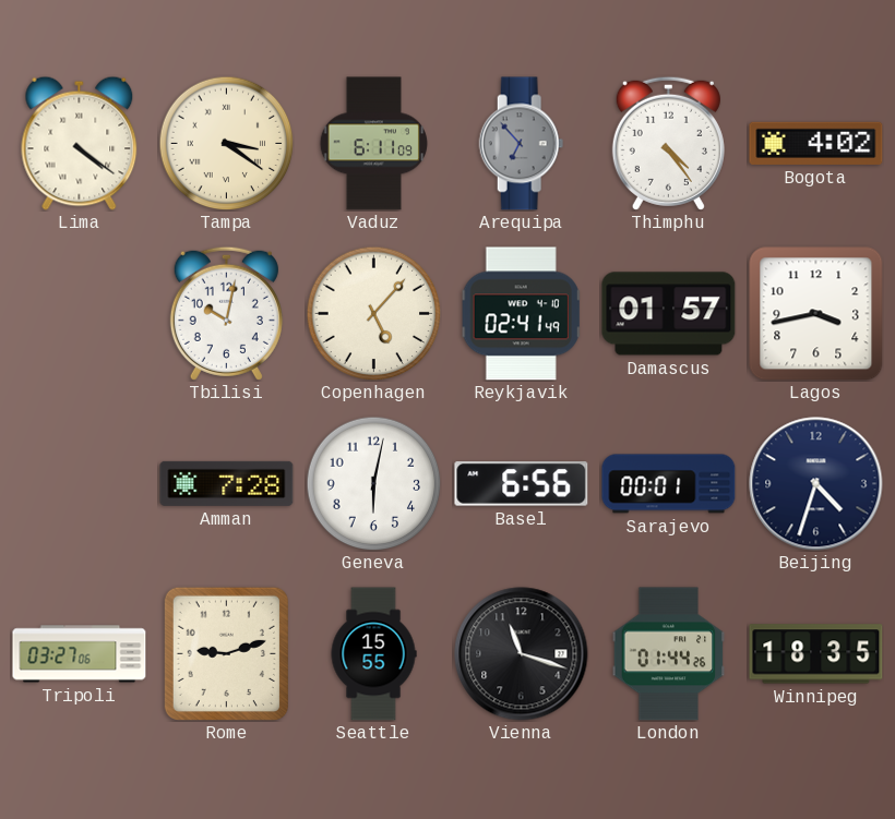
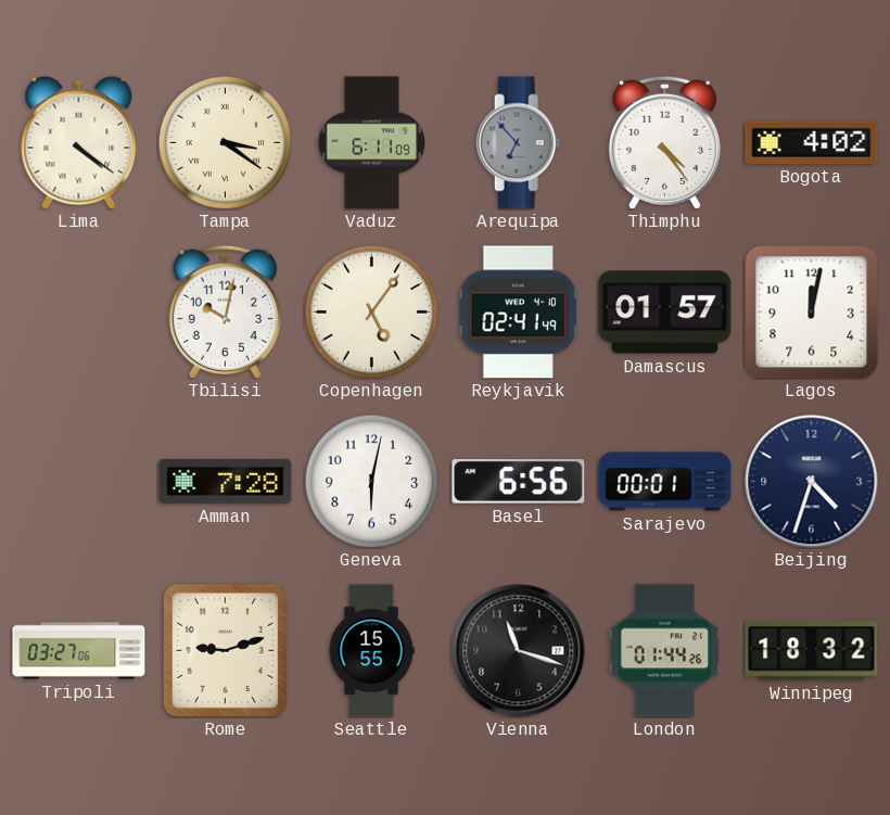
Copenhagen: 5:07 -> 5:06
Lagos: 3:43 -> 12:02
Winnipeg: 18:35 -> 18:32
